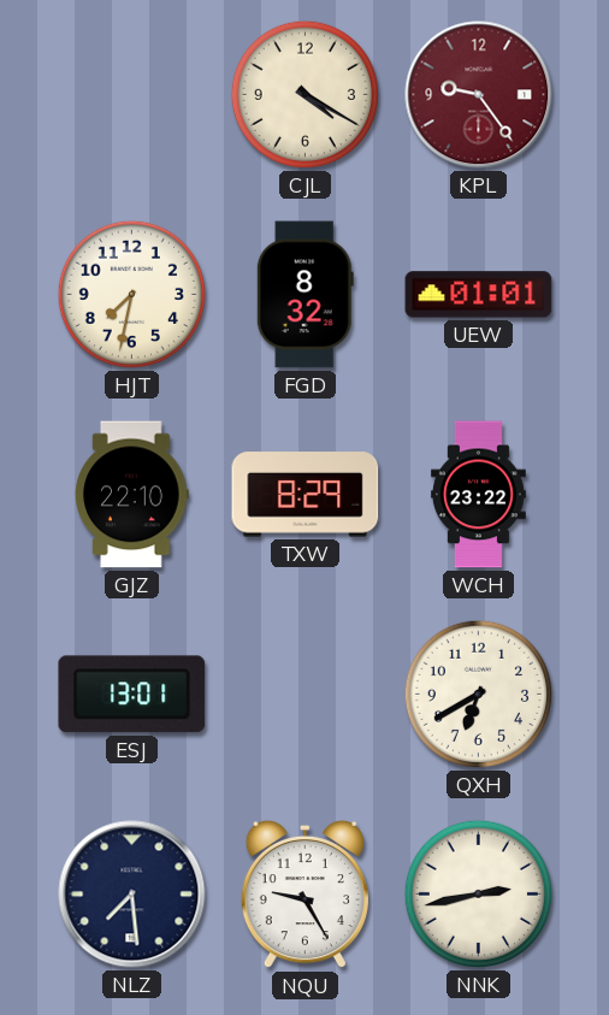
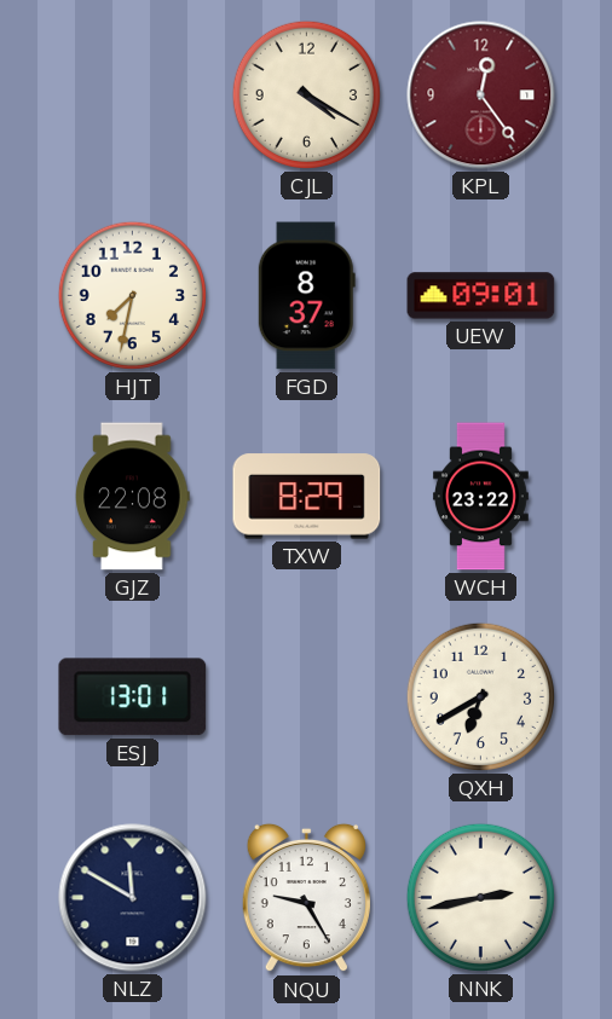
KPL: 9:24 -> 12:24
FGD: 8:32 -> 8:37
UEW: 01:01 -> 09:01
GJZ: 22:10 -> 22:08
NLZ: 7:29 -> 11:50
